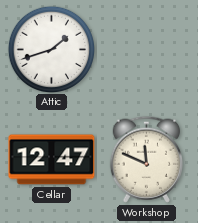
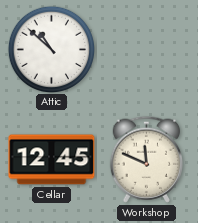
Attic: 1:42 -> 10:52
Cellar: 12:47 -> 12:45
